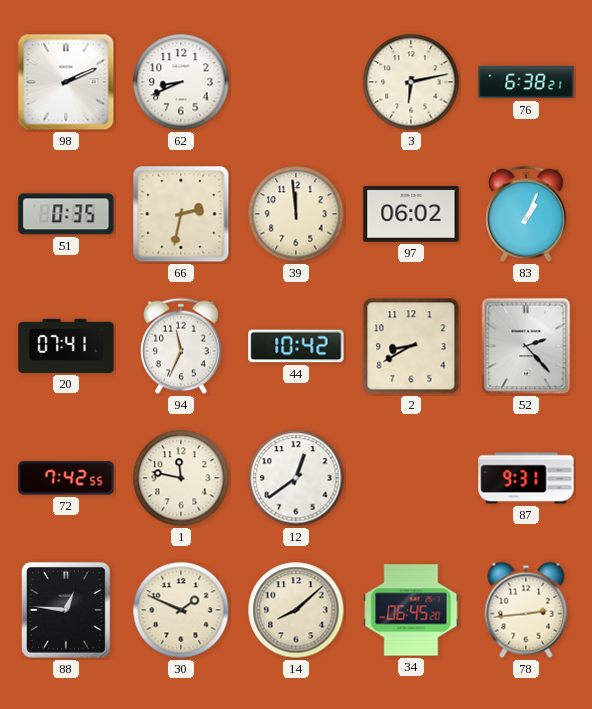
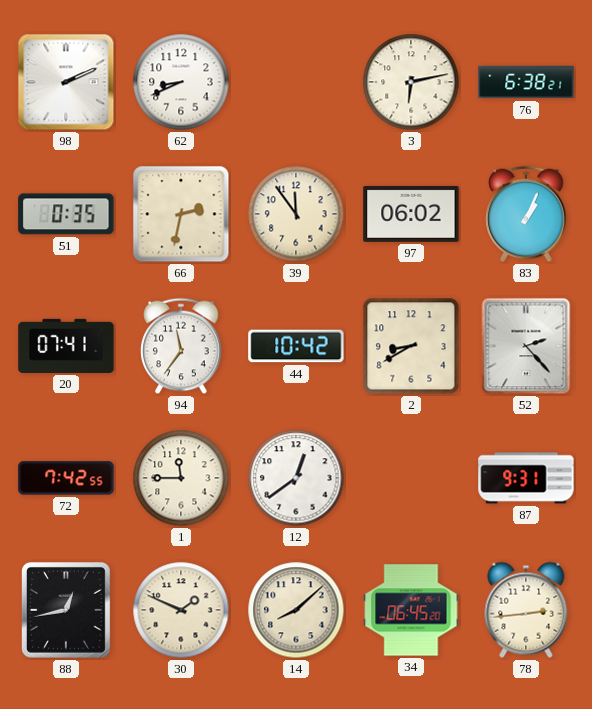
39: 11:59 -> 11:54
94: 11:34 -> 11:36
1: 11:47 -> 11:45
88: 12:46 -> 12:43
